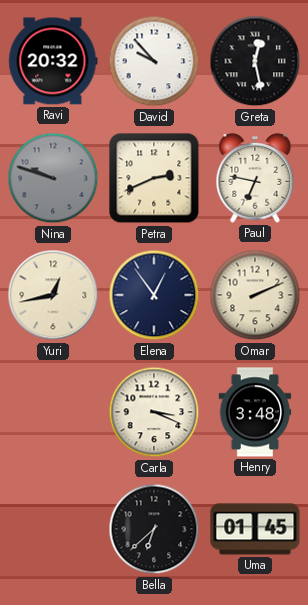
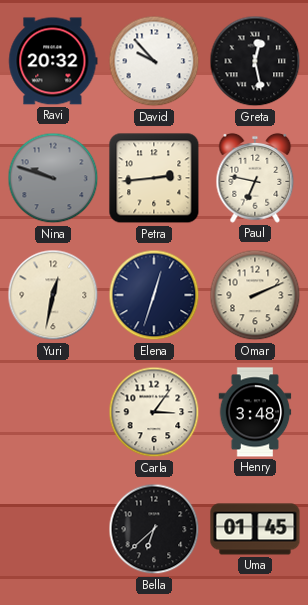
Petra: 2:41 -> 2:44
Yuri: 12:43 -> 12:32
Elena: 12:54 -> 12:33
Carla: 3:19 -> 3:06
